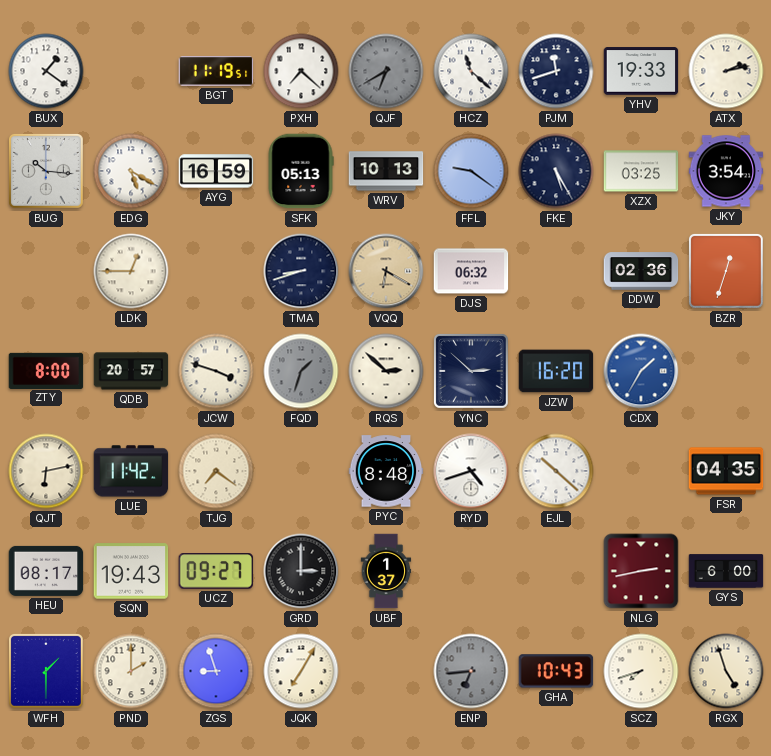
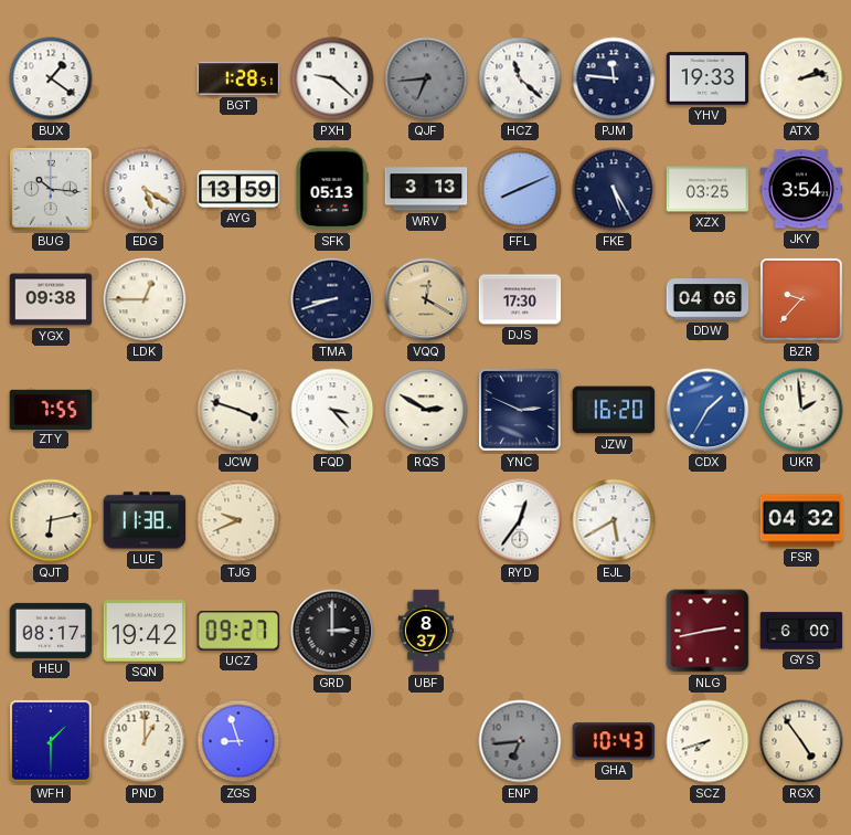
BGT: 11:19 -> 1:28
PXH: 7:22 -> 9:22
QJF: 6:40 -> 6:44
PJM: 11:42 -> 11:46
AYG: 16:59 -> 13:59
WRV: 10:13 -> 3:13
FFL: 9:21 -> 8:11
YGX: none -> 09:38
VQQ: 6:20 -> 12:20
DJS: 06:32 -> 17:30
DDW: 02:36 -> 04:06
BZR: 12:33 -> 9:37
ZTY: 8:00 -> 7:55
QDB: 20:57 -> none
FQD: 1:33 -> 3:23
FQD dial: grey -> white
RQS: 2:52 -> 2:50
YNC: 2:52 -> 2:49
UKR: none -> 1:59
LUE: 11:42 -> 11:38
TJG: 7:21 -> 9:41
PYC: 8:48 -> none
RYD: 4:42 -> 12:36
EJL: 10:22 -> 5:40
FSR: 04:35 -> 04:32
SQN: 19:43 -> 19:42
UBF: 1:37 -> 8:37
PND: 2:00 -> 1:00
JQK: 7:05 -> none
RGX: 4:57 -> 4:54
